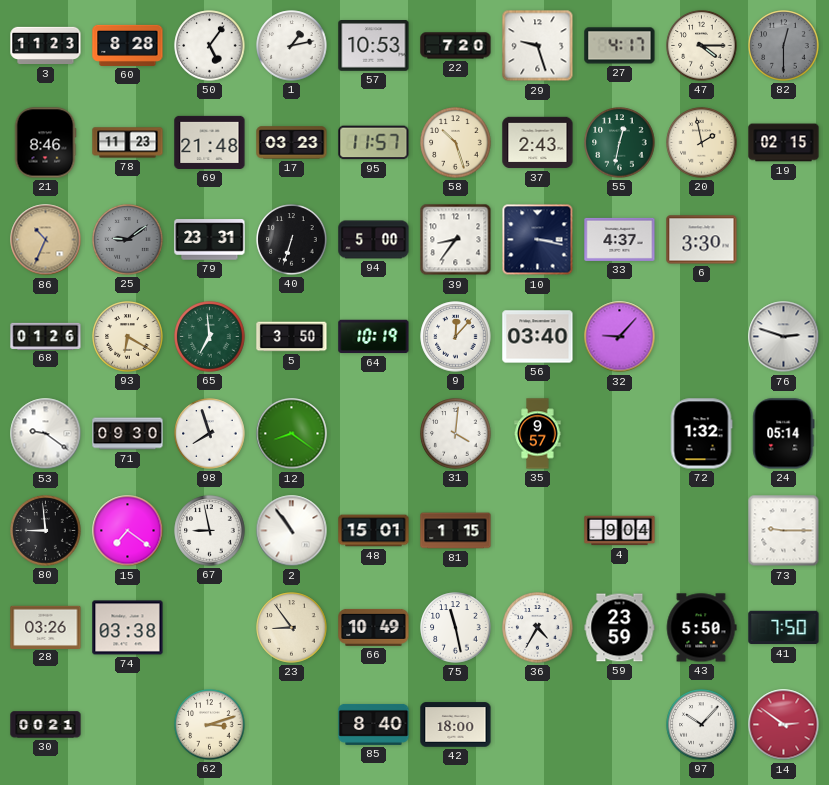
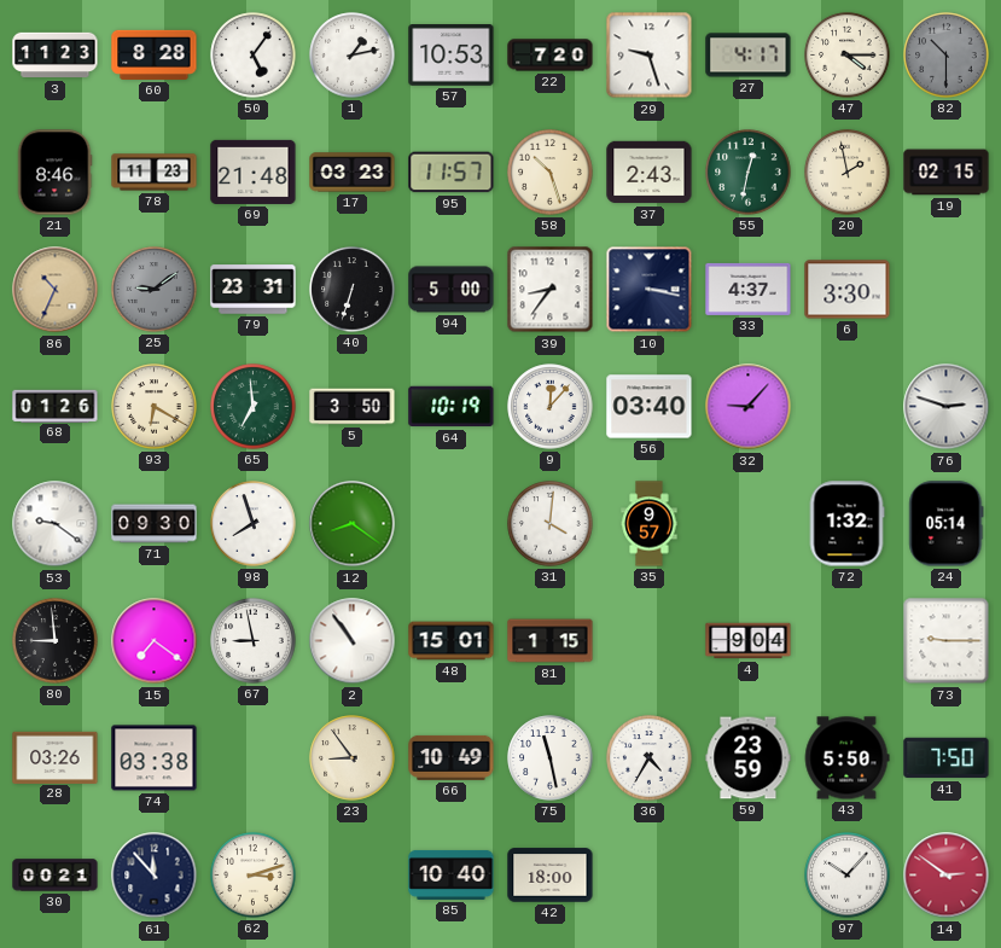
82: 12:30 -> 10:30
61: none -> 11:53
85: 8:40 -> 10:40
